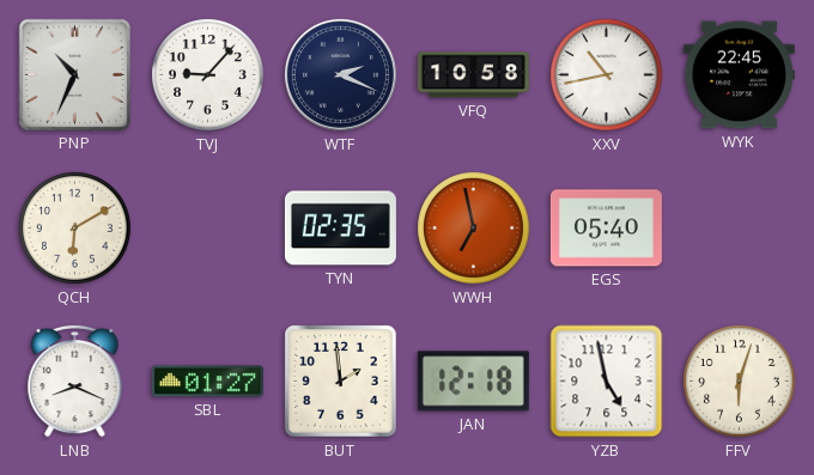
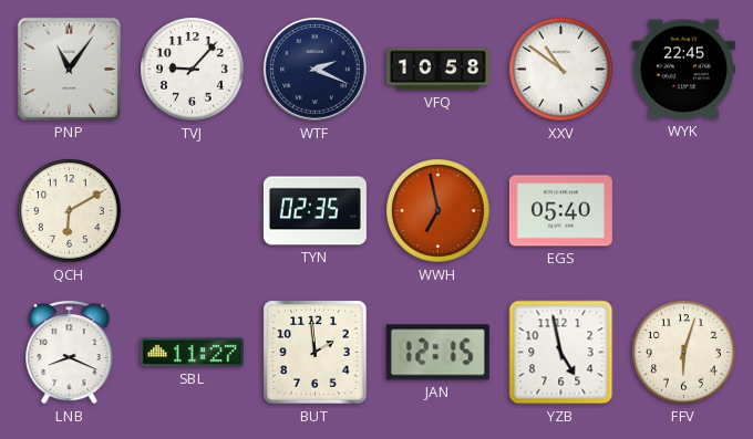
PNP: 10:34 -> 11:06
XXV: 10:43 -> 10:51
SBL: 01:27 -> 11:27
JAN: 12:18 -> 12:15
